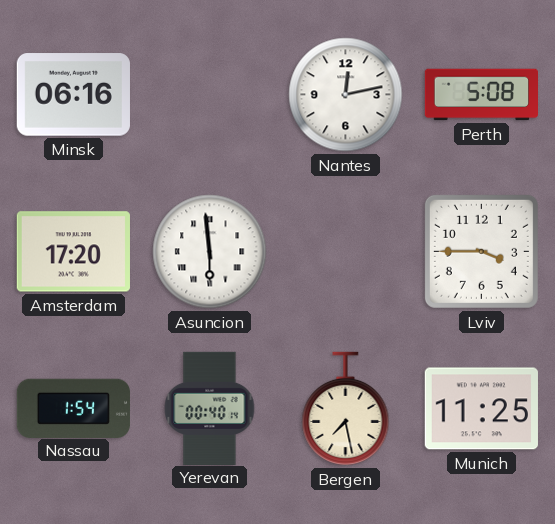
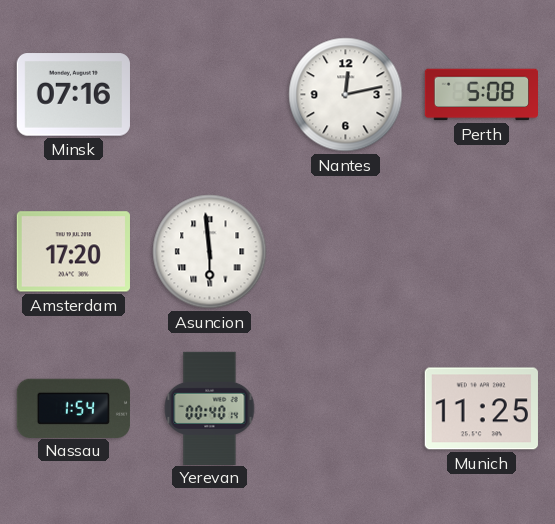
Minsk: 06:16 -> 07:16
Lviv: 3:45 -> none
Bergen: 7:28 -> none
